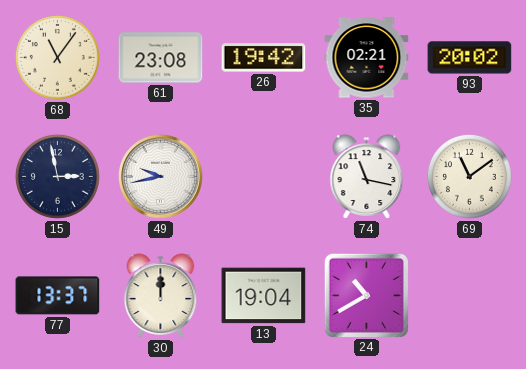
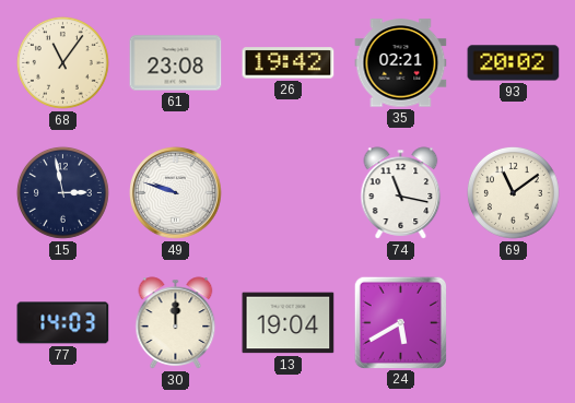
49: 9:43 -> 9:48
77: 13:37 -> 14:03
24: 10:40 -> 5:40
